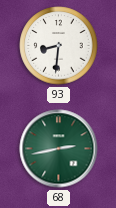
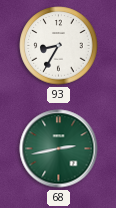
93: 8:31 -> 8:35
